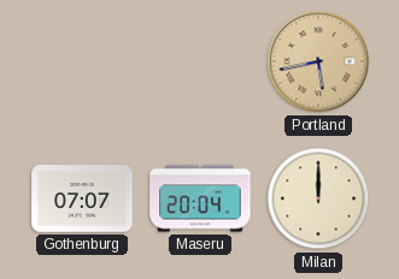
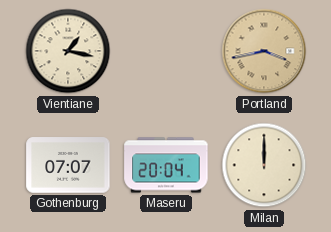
Vientiane: none -> 1:17
Portland: 5:43 -> 3:43
